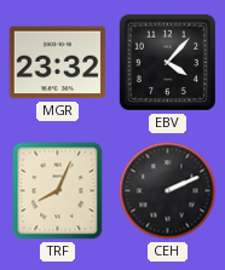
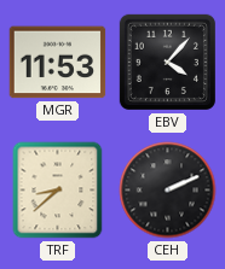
MGR: 23:32 -> 11:53
TRF: 8:04 -> 8:38
